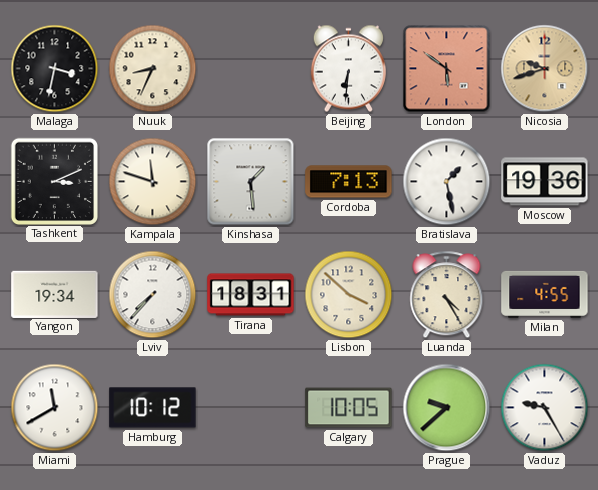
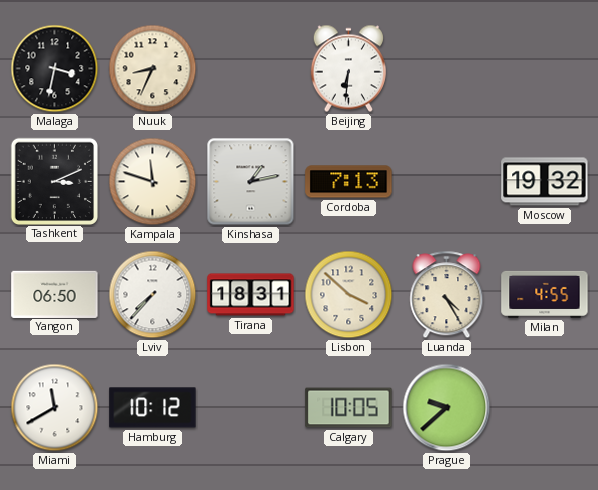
London: 5:51 -> none
Nicosia: 9:42 -> none
Kinshasa: 1:29 -> 1:13
Bratislava: 1:28 -> none
Moscow: 19:36 -> 19:32
Yangon: 19:34 -> 06:50
Vaduz: 9:25 -> none
